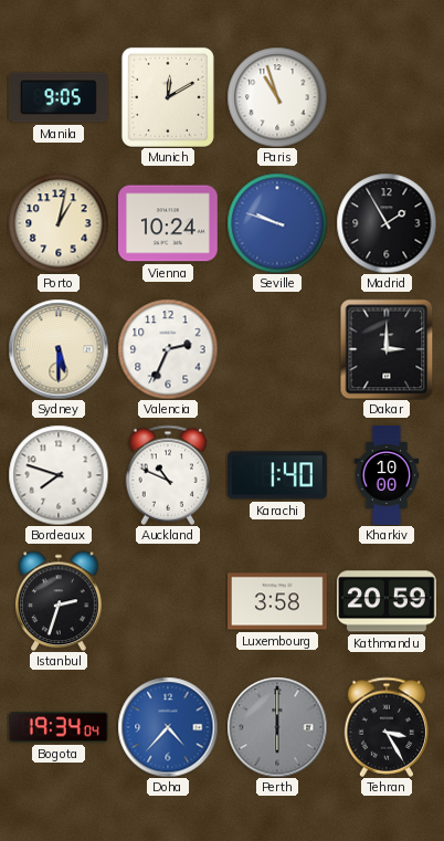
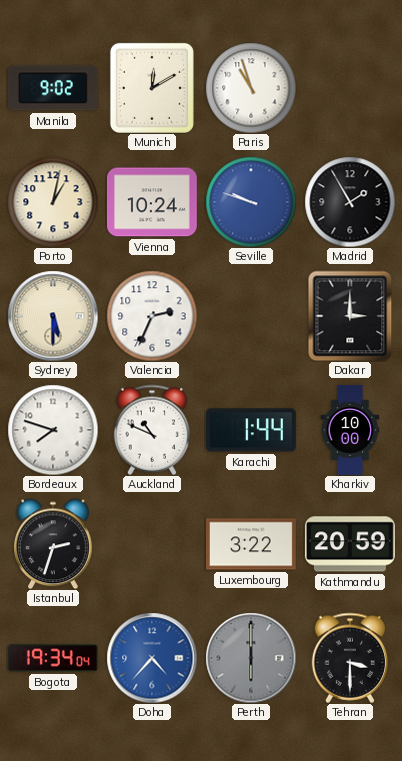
Manila: 9:05 -> 9:02
Karachi: 1:40 -> 1:44
Luxembourg: 3:58 -> 3:22
Tehran: 3:25 -> 3:30
